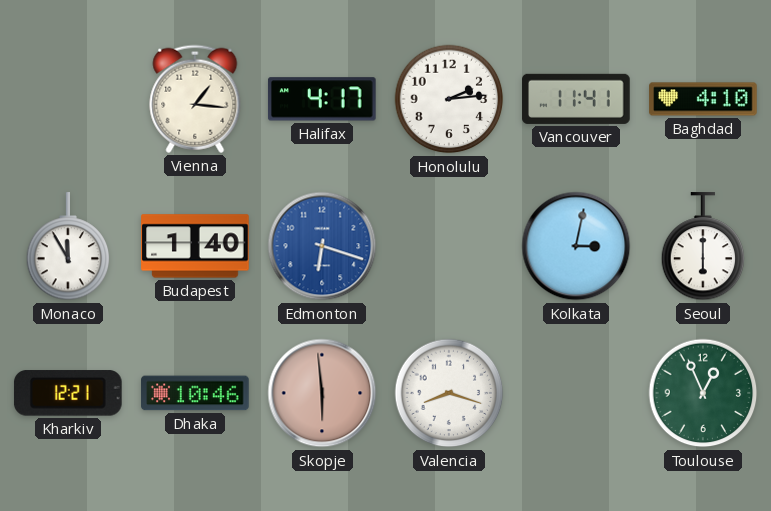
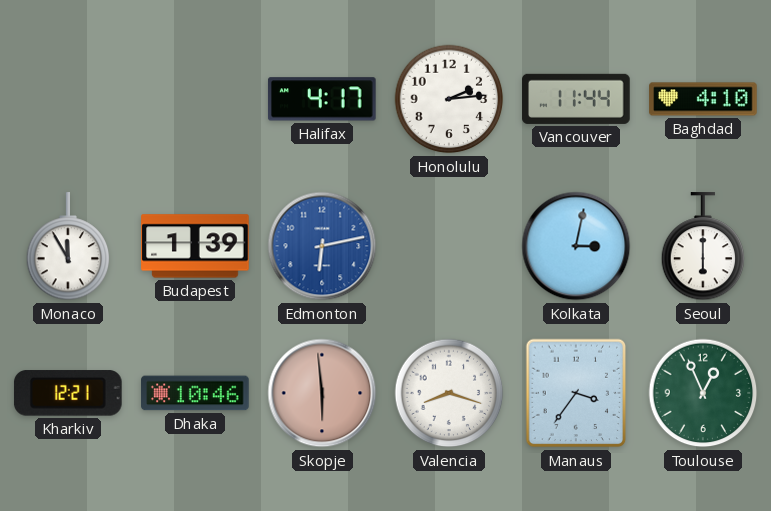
Vienna: 1:16 -> none
Vancouver: 11:41 -> 11:44
Budapest: 1:40 -> 1:39
Edmonton: 6:18 -> 6:13
Manaus: none -> 3:36
